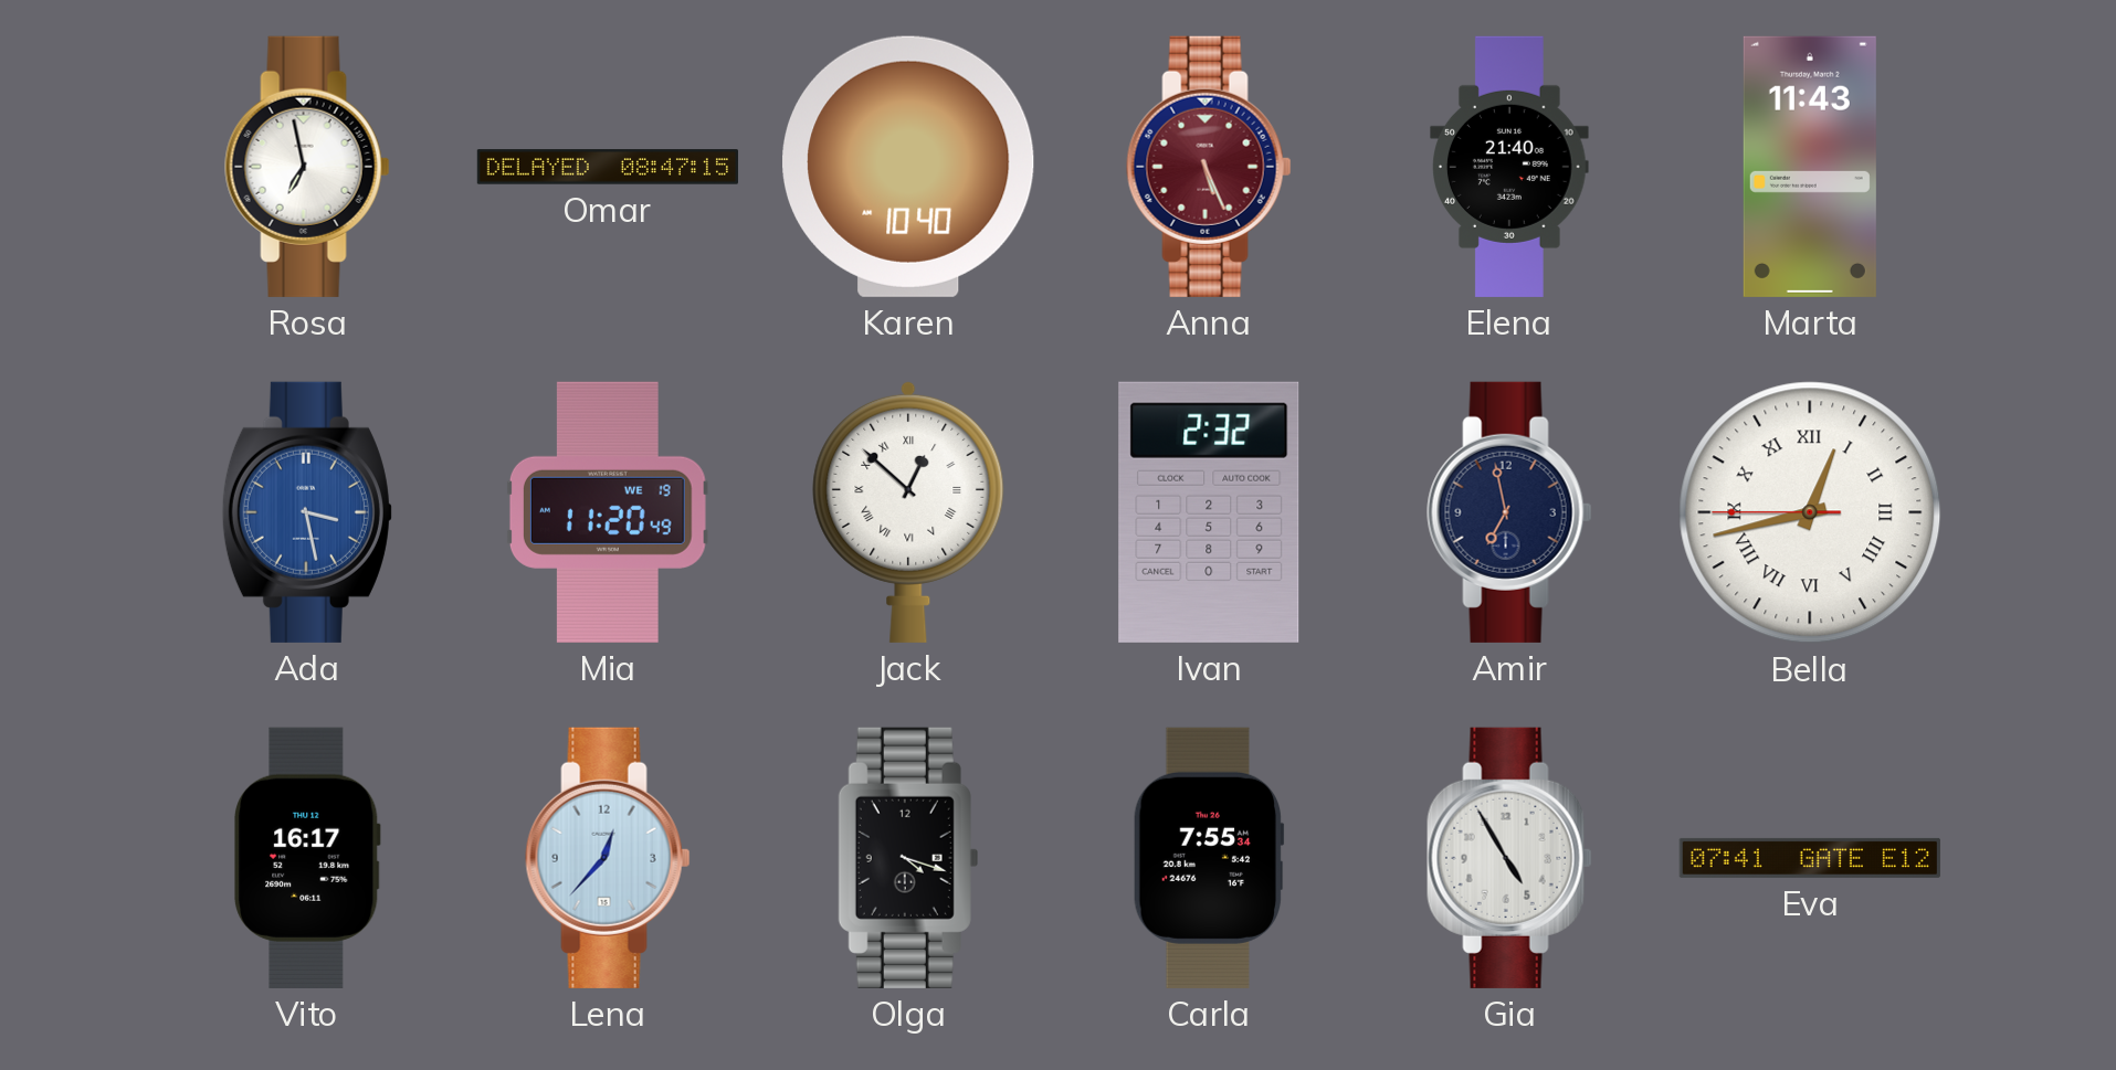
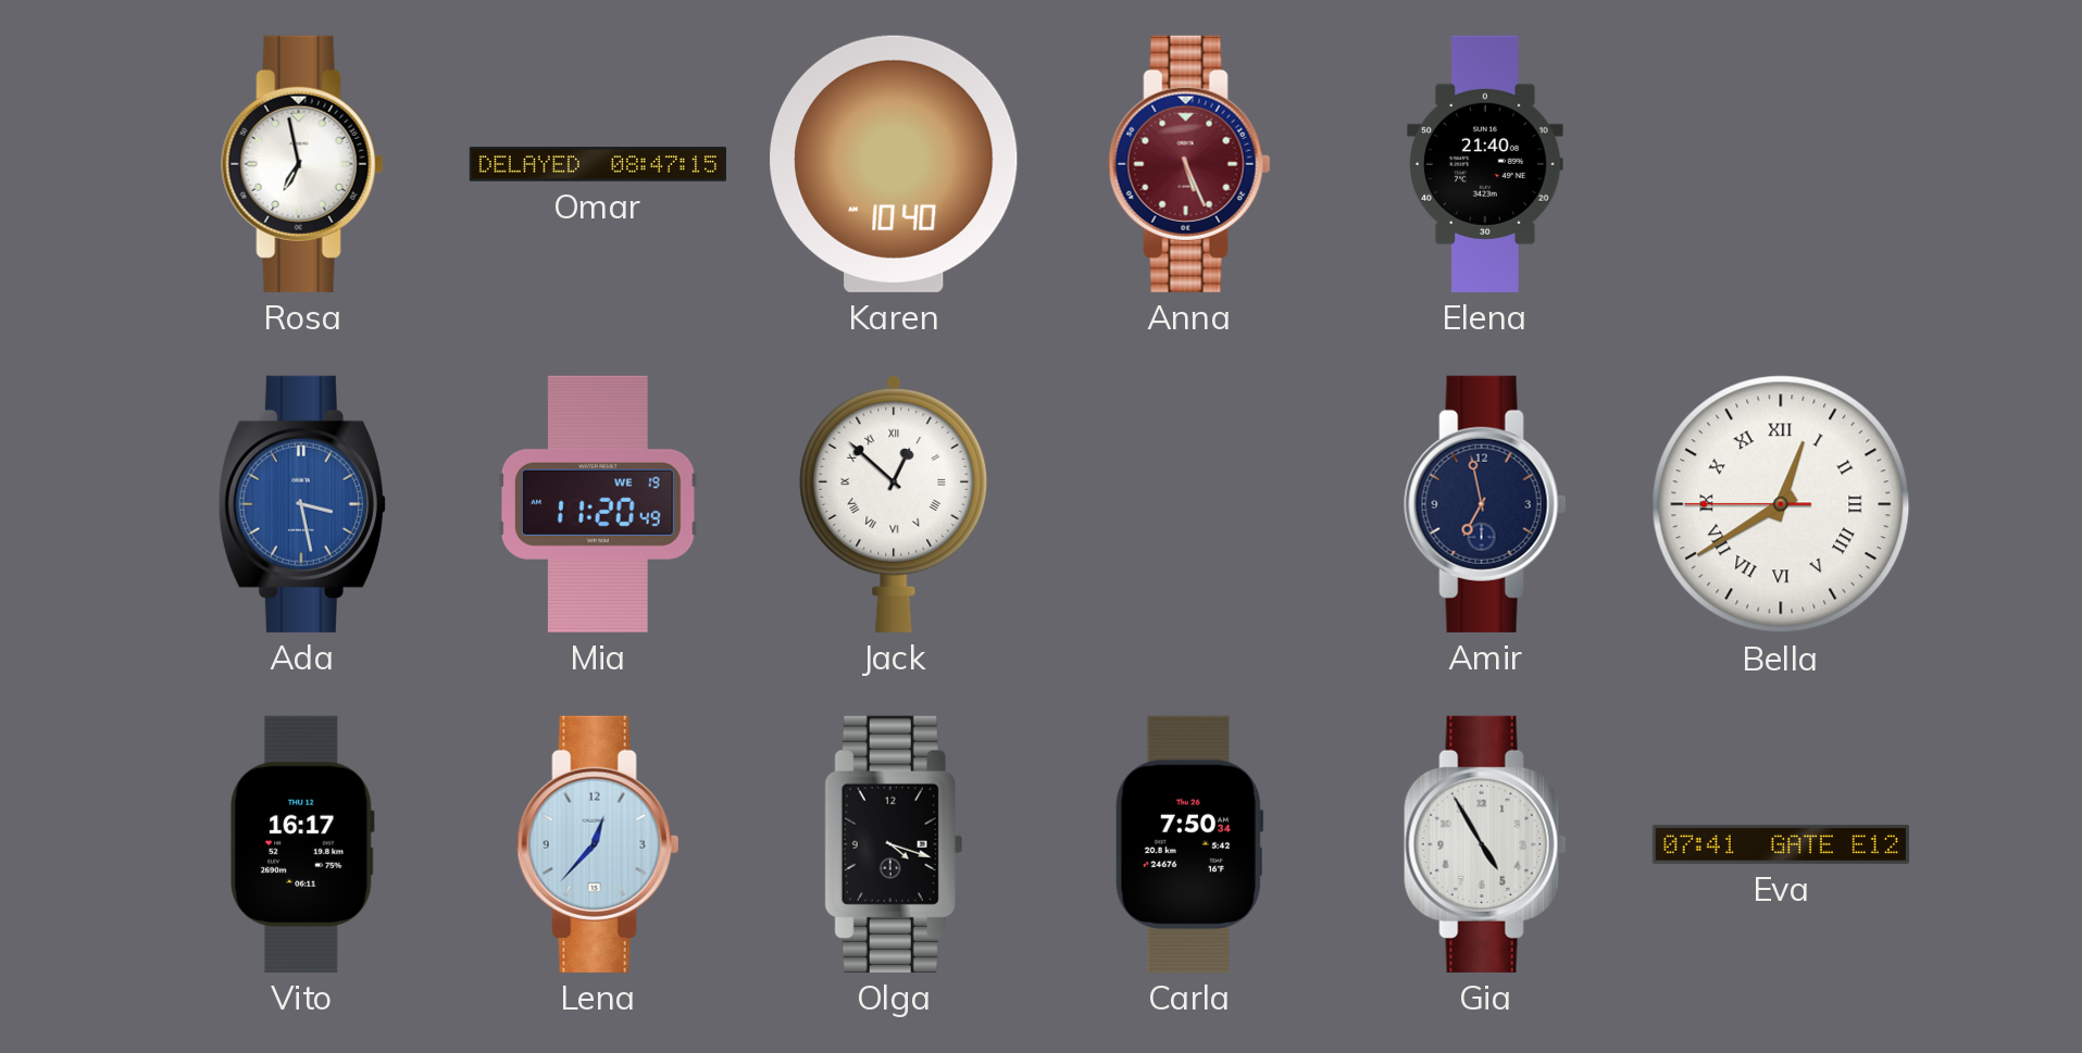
Marta: 11:43 -> none
Ivan: 2:32 -> none
Bella: 12:42 -> 12:39
Carla: 7:55 -> 7:50
